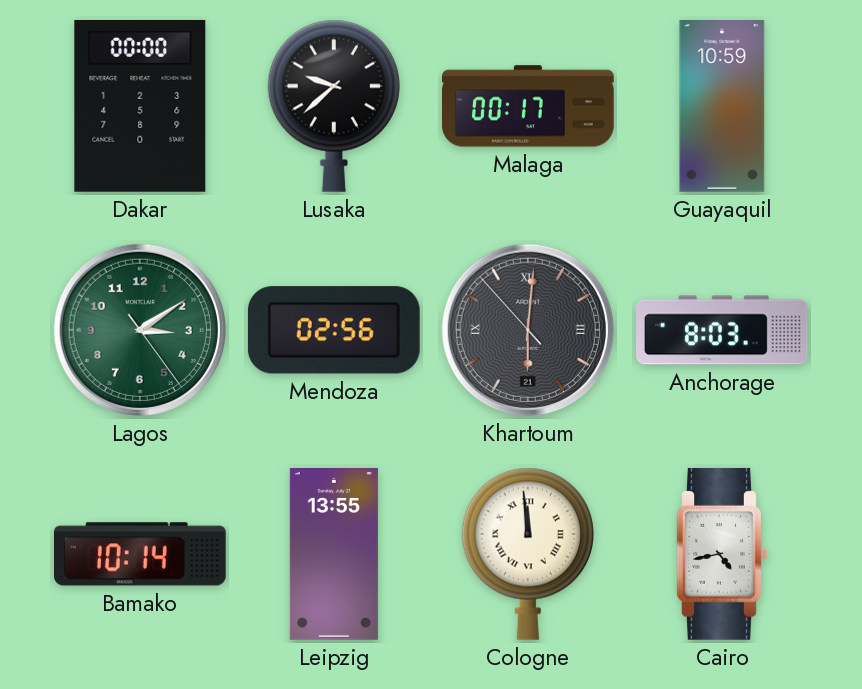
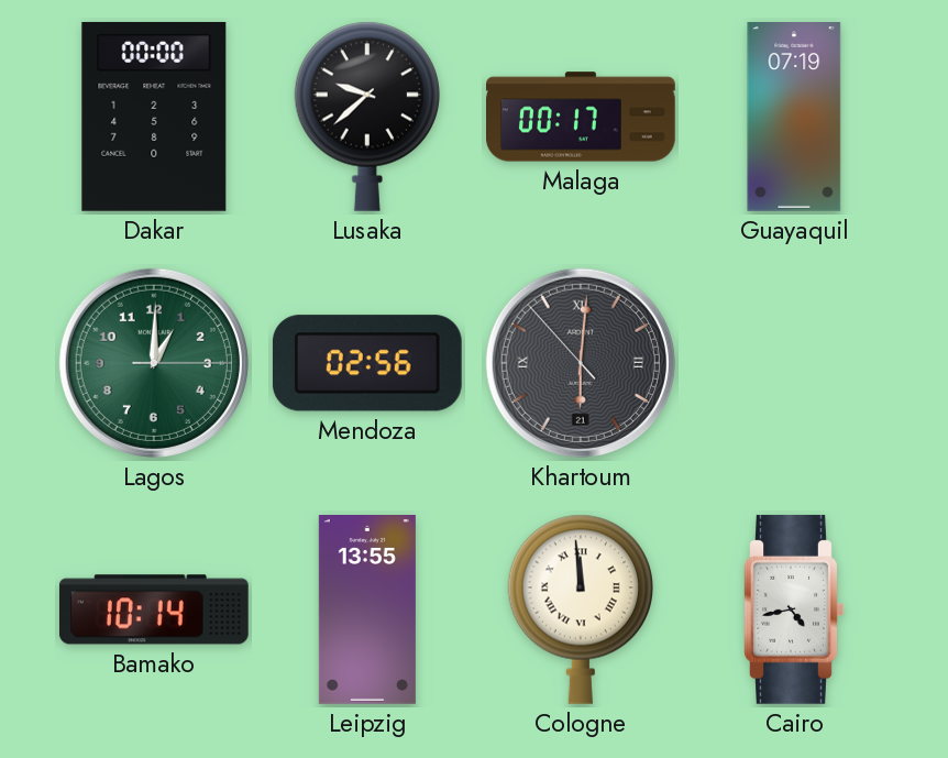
Guayaquil: 10:59 -> 07:19
Lagos: 3:09 -> 1:00
Anchorage: 8:03 -> none
